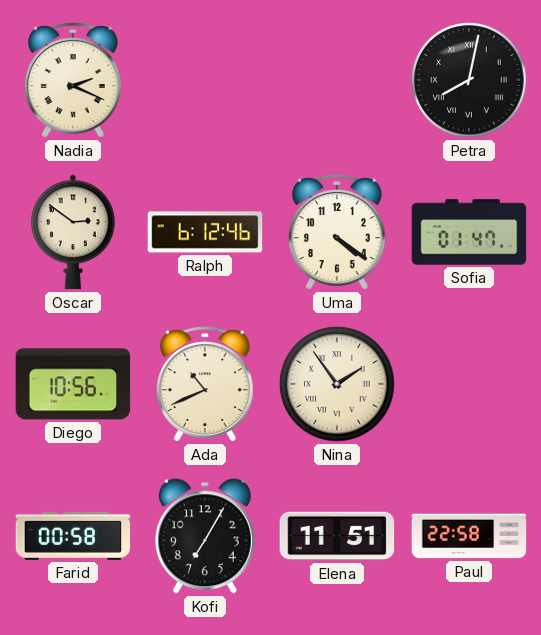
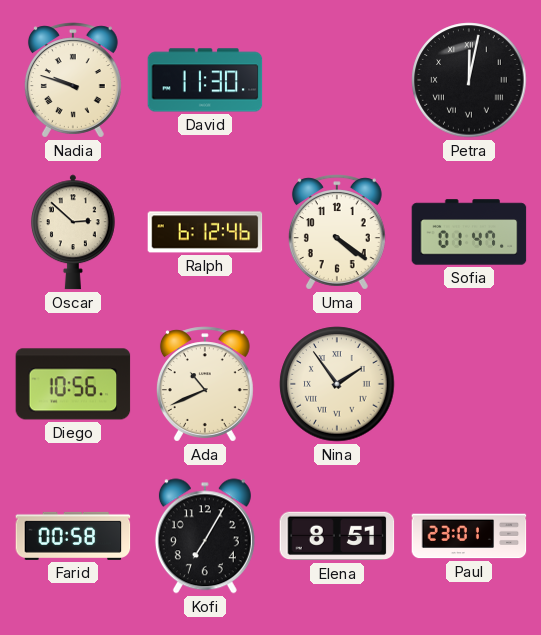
Nadia: 2:19 -> 9:48
David: none -> 11:30
Petra: 8:02 -> 12:02
Oscar: 2:51 -> 2:52
Elena: 11:51 -> 8:51
Paul: 22:58 -> 23:01
